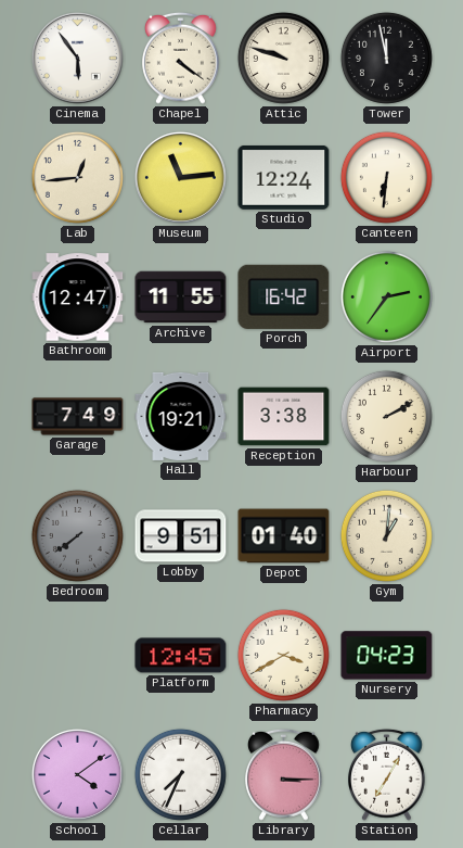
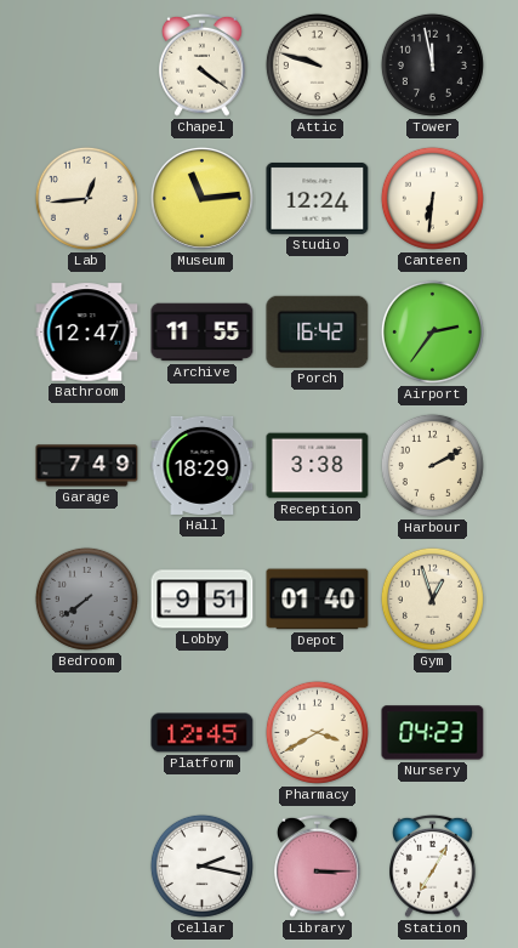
Cinema: 5:54 -> none
Hall: 19:21 -> 18:29
Gym: 1:01 -> 12:57
School: 4:09 -> none
Cellar: 7:34 -> 2:17
